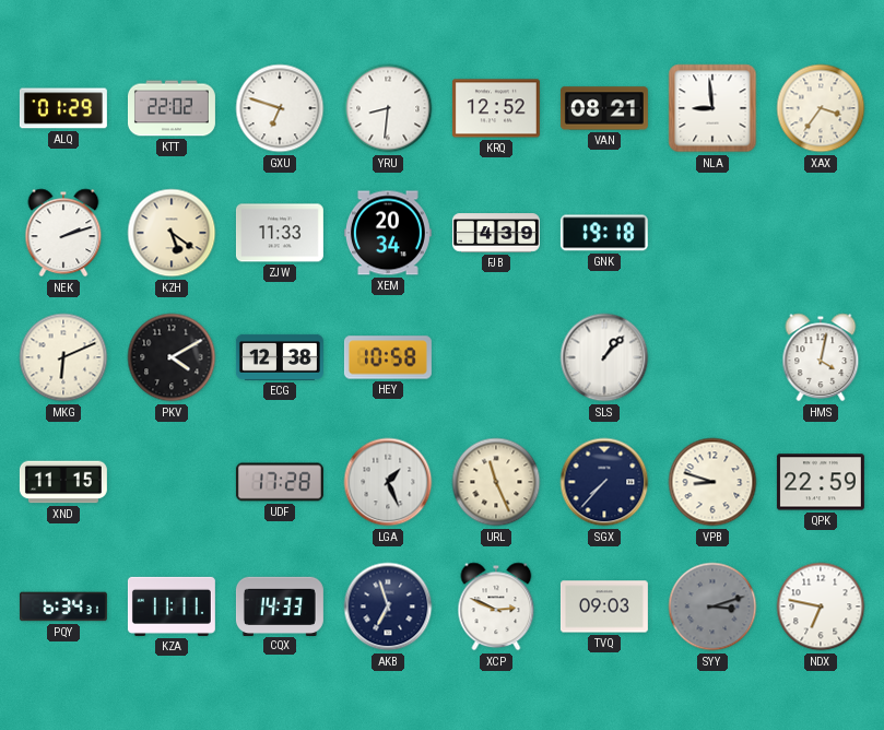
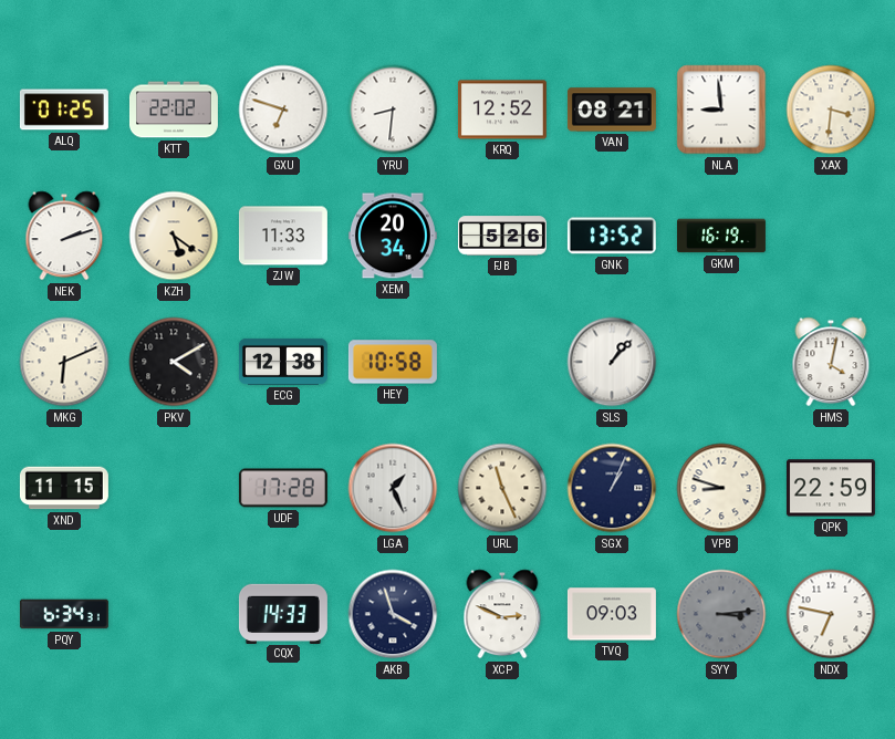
ALQ: 01:29 -> 01:25
XAX: 3:36 -> 3:31
FJB: 4:39 -> 5:26
GNK: 19:18 -> 13:52
GKM: none -> 16:19
SGX: 7:37 -> 1:04
KZA: 11:11 -> none
AKB: 6:57 -> 3:57
SYY: 3:12 -> 3:14
